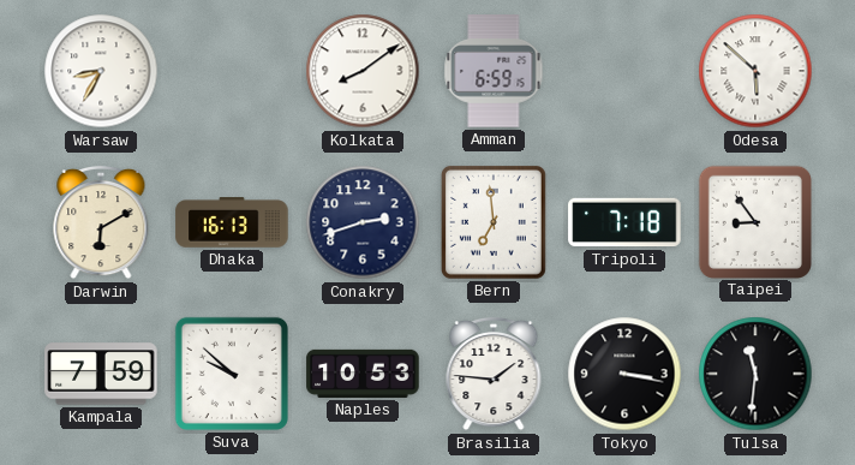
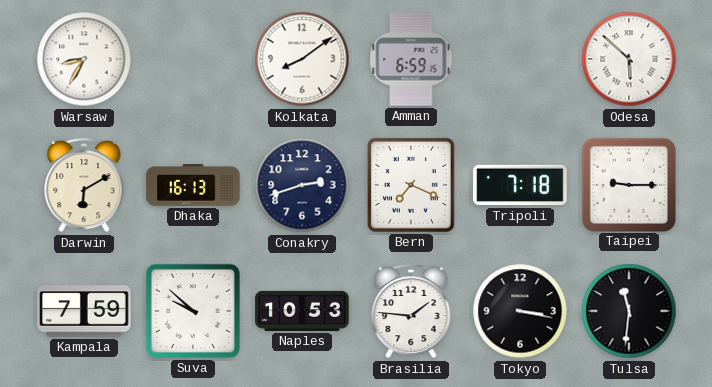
Bern: 6:59 -> 7:19
Taipei: 8:54 -> 9:15
